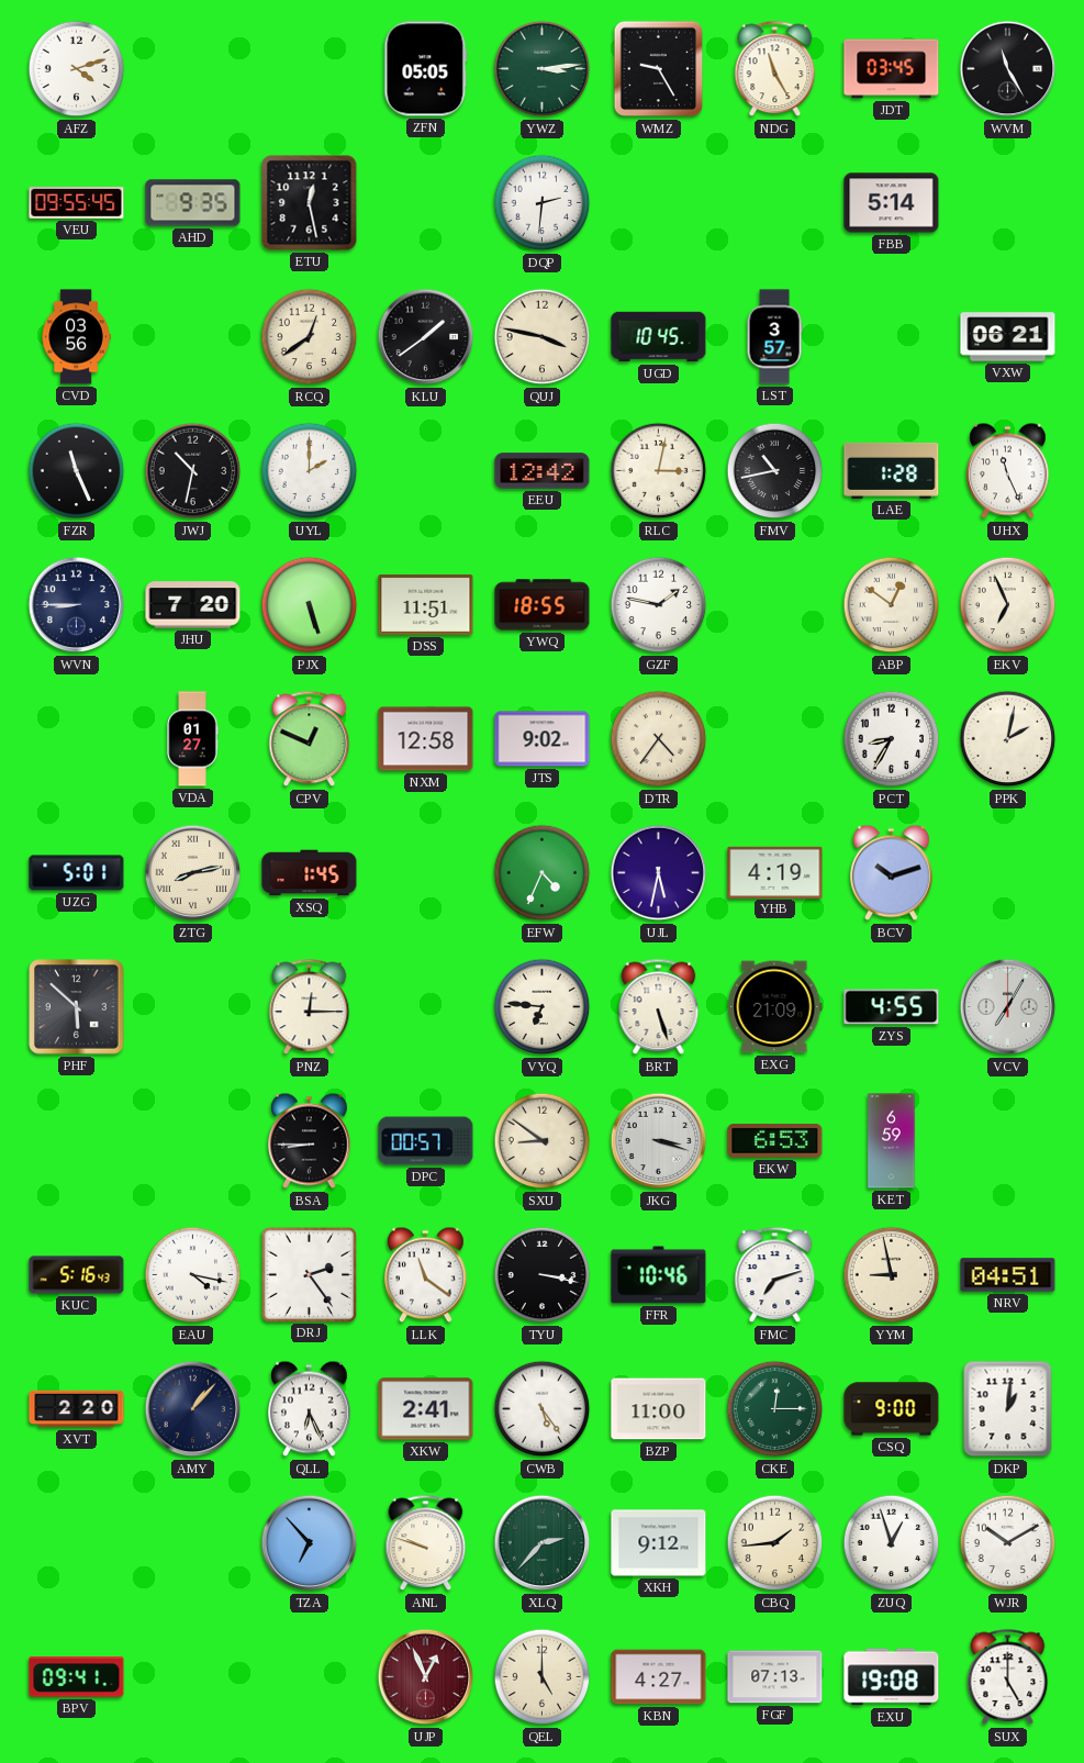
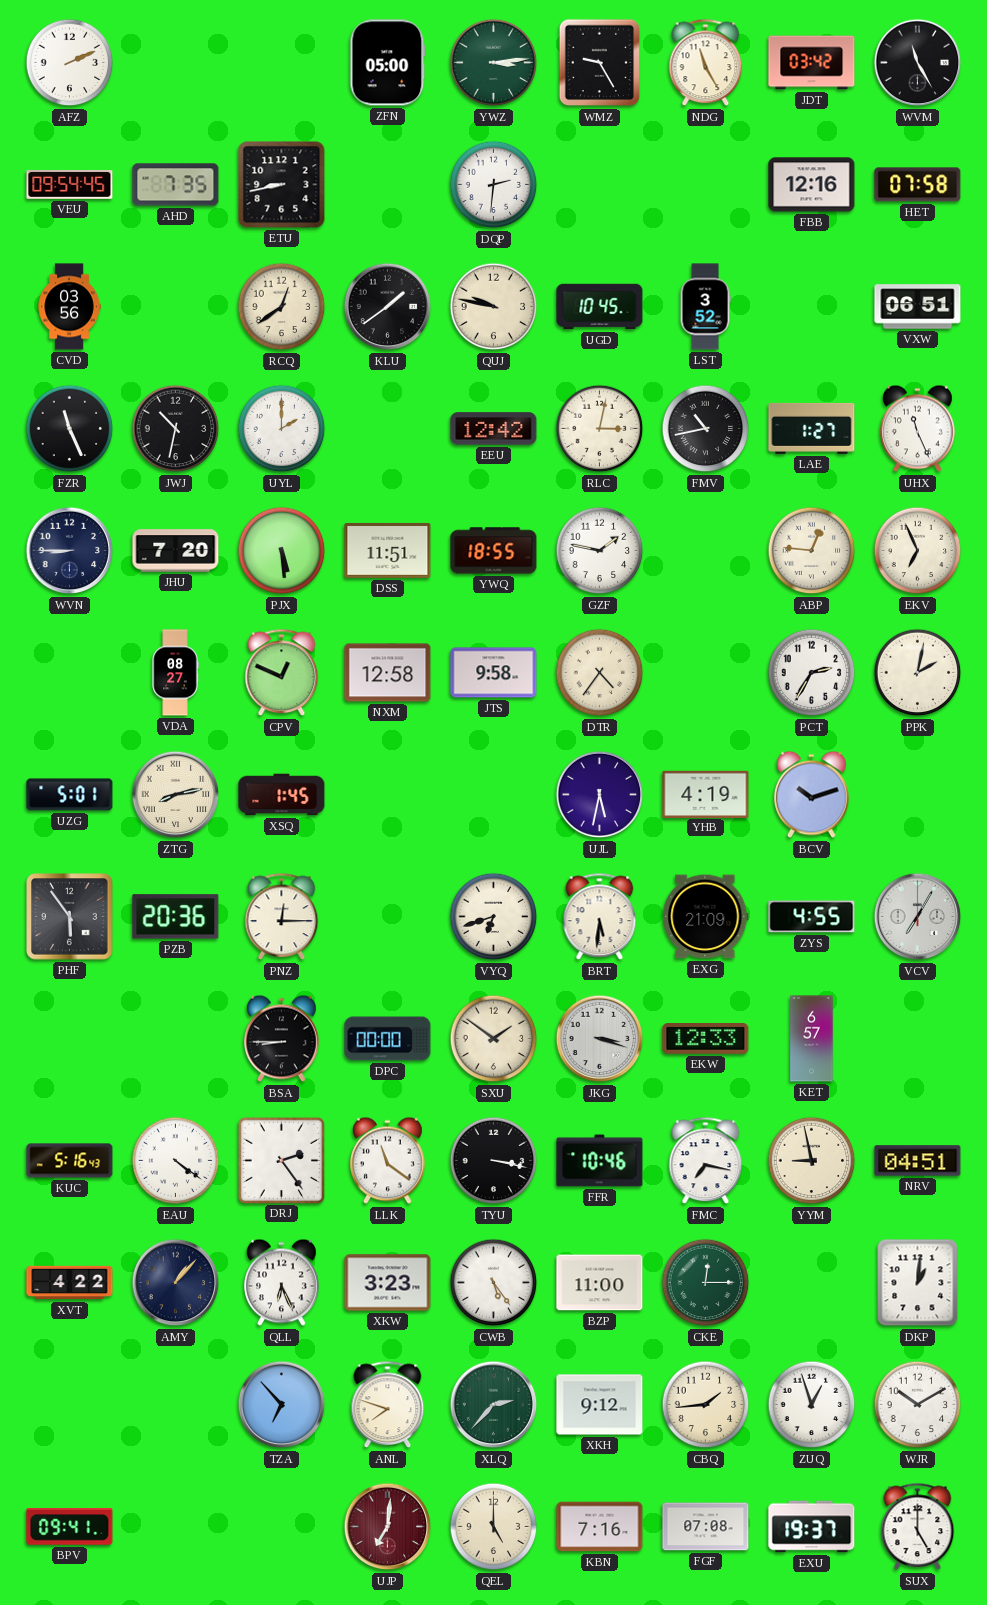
AFZ: 4:12 -> 2:11
ZFN: 05:05 -> 05:00
JDT: 03:45 -> 03:42
VEU: 09:55 -> 09:54
AHD: 9:35 -> 7:35
ETU: 12:28 -> 8:43
FBB: 5:14 -> 12:16
HET: none -> 07:58
QUJ: 3:47 -> 9:47
LST: 3:57 -> 3:52
VXW: 06:21 -> 06:51
LAE: 1:28 -> 1:27
PJX: 5:27 -> 5:29
ABP: 12:51 -> 12:46
VDA: 01:27 -> 08:27
JTS: 9:02 -> 9:58
PCT: 8:35 -> 2:35
EFW: 4:34 -> none
PHF: 5:52 -> 5:54
PZB: none -> 20:36
VYQ: 6:46 -> 6:42
BRT: 5:27 -> 5:31
DPC: 00:57 -> 00:00
SXU: 8:51 -> 1:51
EKW: 6:53 -> 12:33
KET: 6:59 -> 6:57
EAU: 4:17 -> 4:21
FMC: 7:12 -> 7:17
XVT: 2:20 -> 4:22
XKW: 2:41 -> 3:23
CSQ: 9:00 -> none
ANL: 9:48 -> 7:48
UJP: 12:56 -> 7:01
KBN: 4:27 -> 7:16
FGF: 07:13 -> 07:08
EXU: 19:08 -> 19:37
